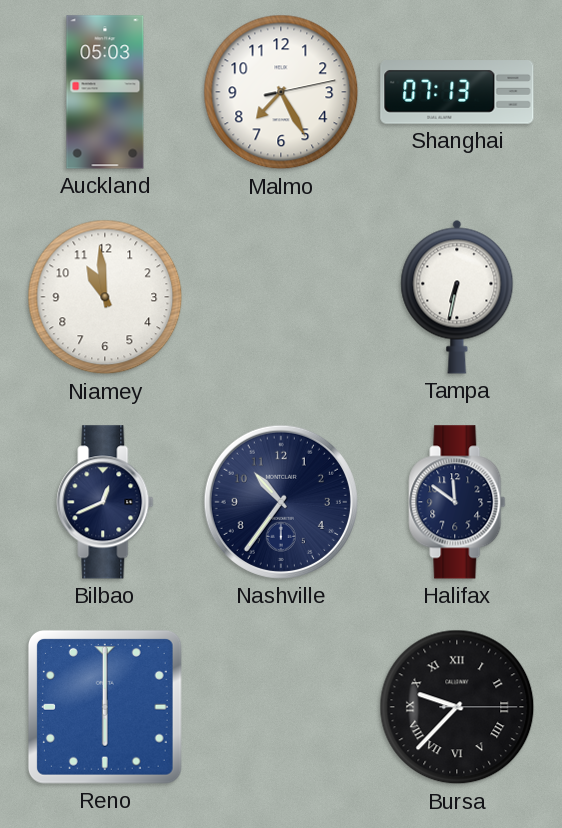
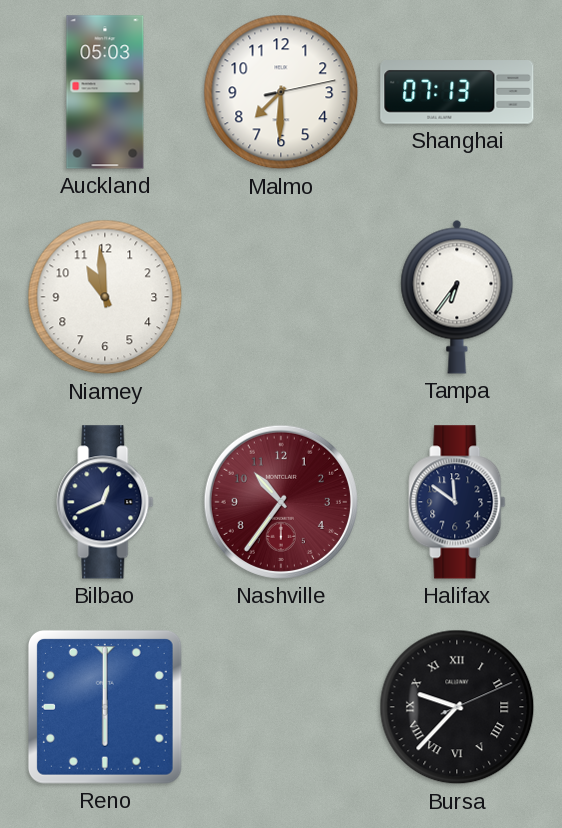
Malmo: 7:25 -> 7:30
Tampa: 6:32 -> 6:36
Nashville dial: navy -> burgundy
Bursa: 9:37:15 -> 9:37:11
